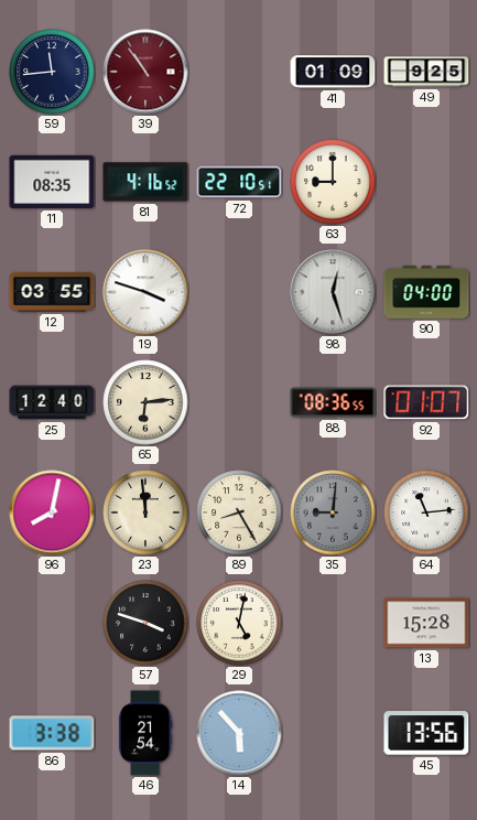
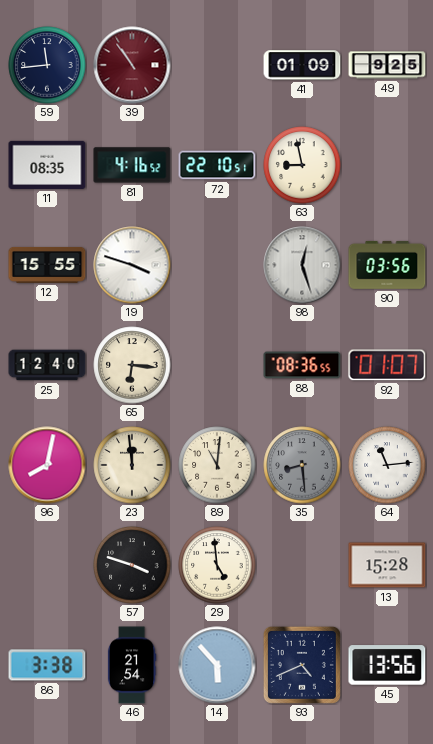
63: 9:00 -> 8:58
12: 03:55 -> 15:55
90: 04:00 -> 03:56
65: 6:14 -> 6:16
89: 8:25 -> 11:01
35: 9:01 -> 8:29
29: 5:02 -> 4:59
93: none -> 4:41
